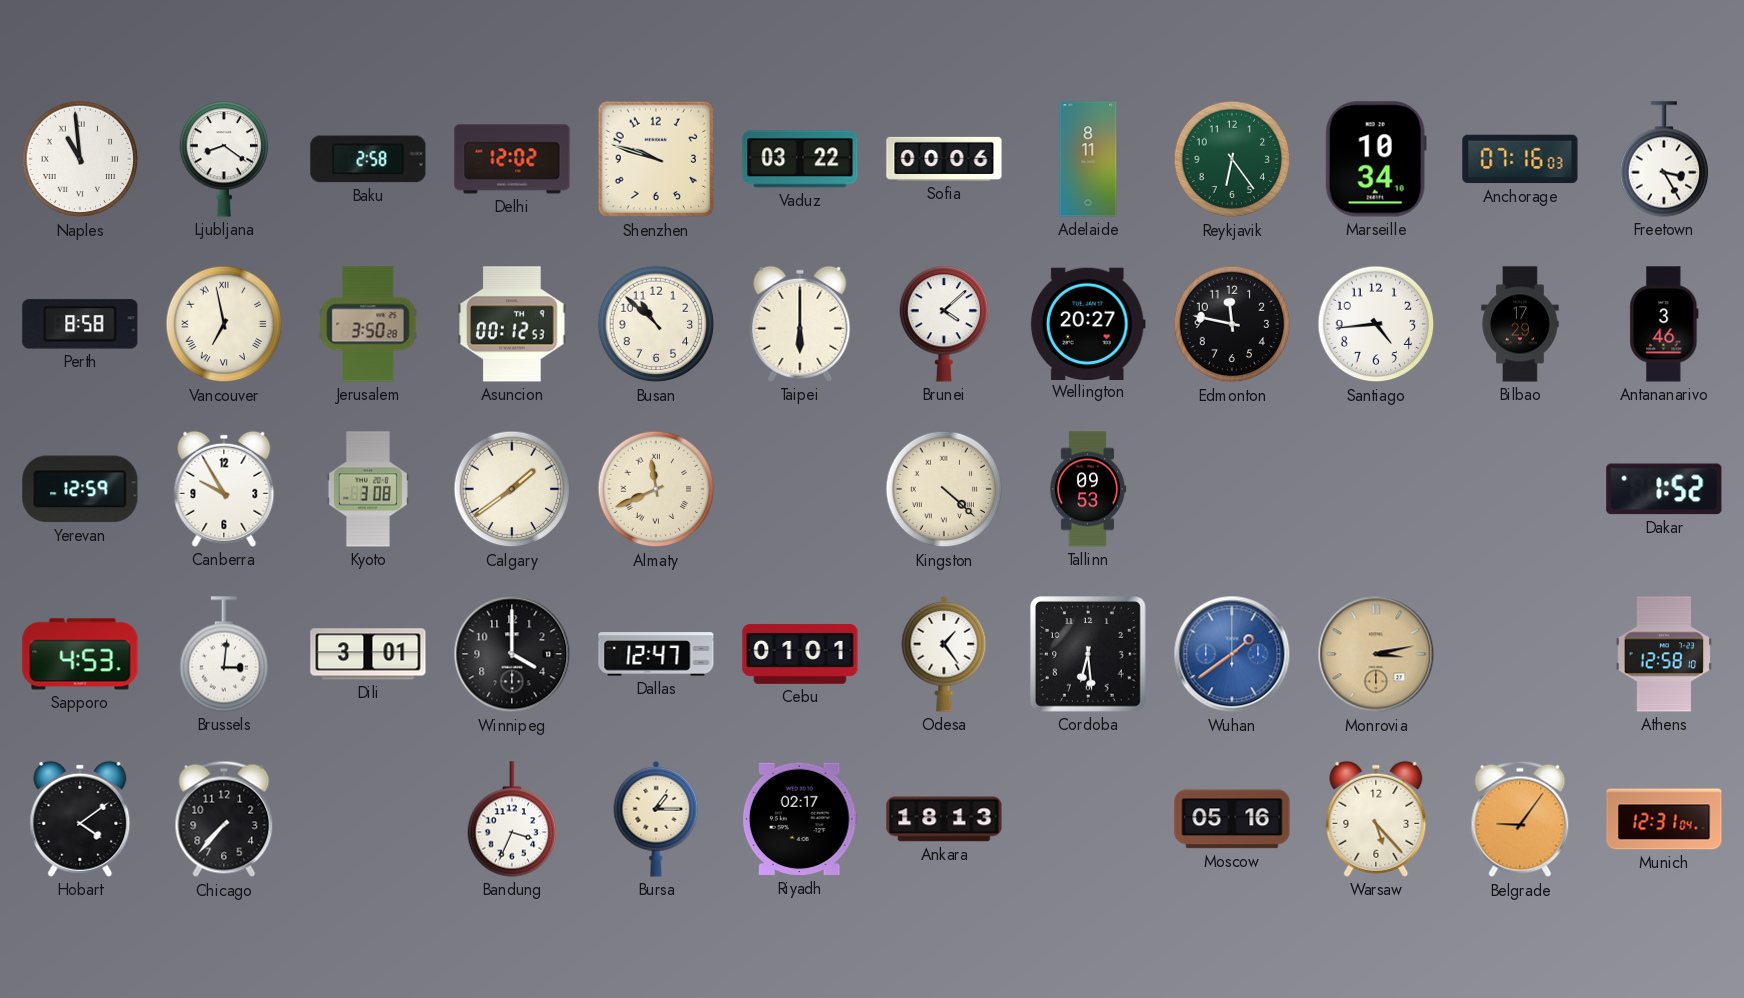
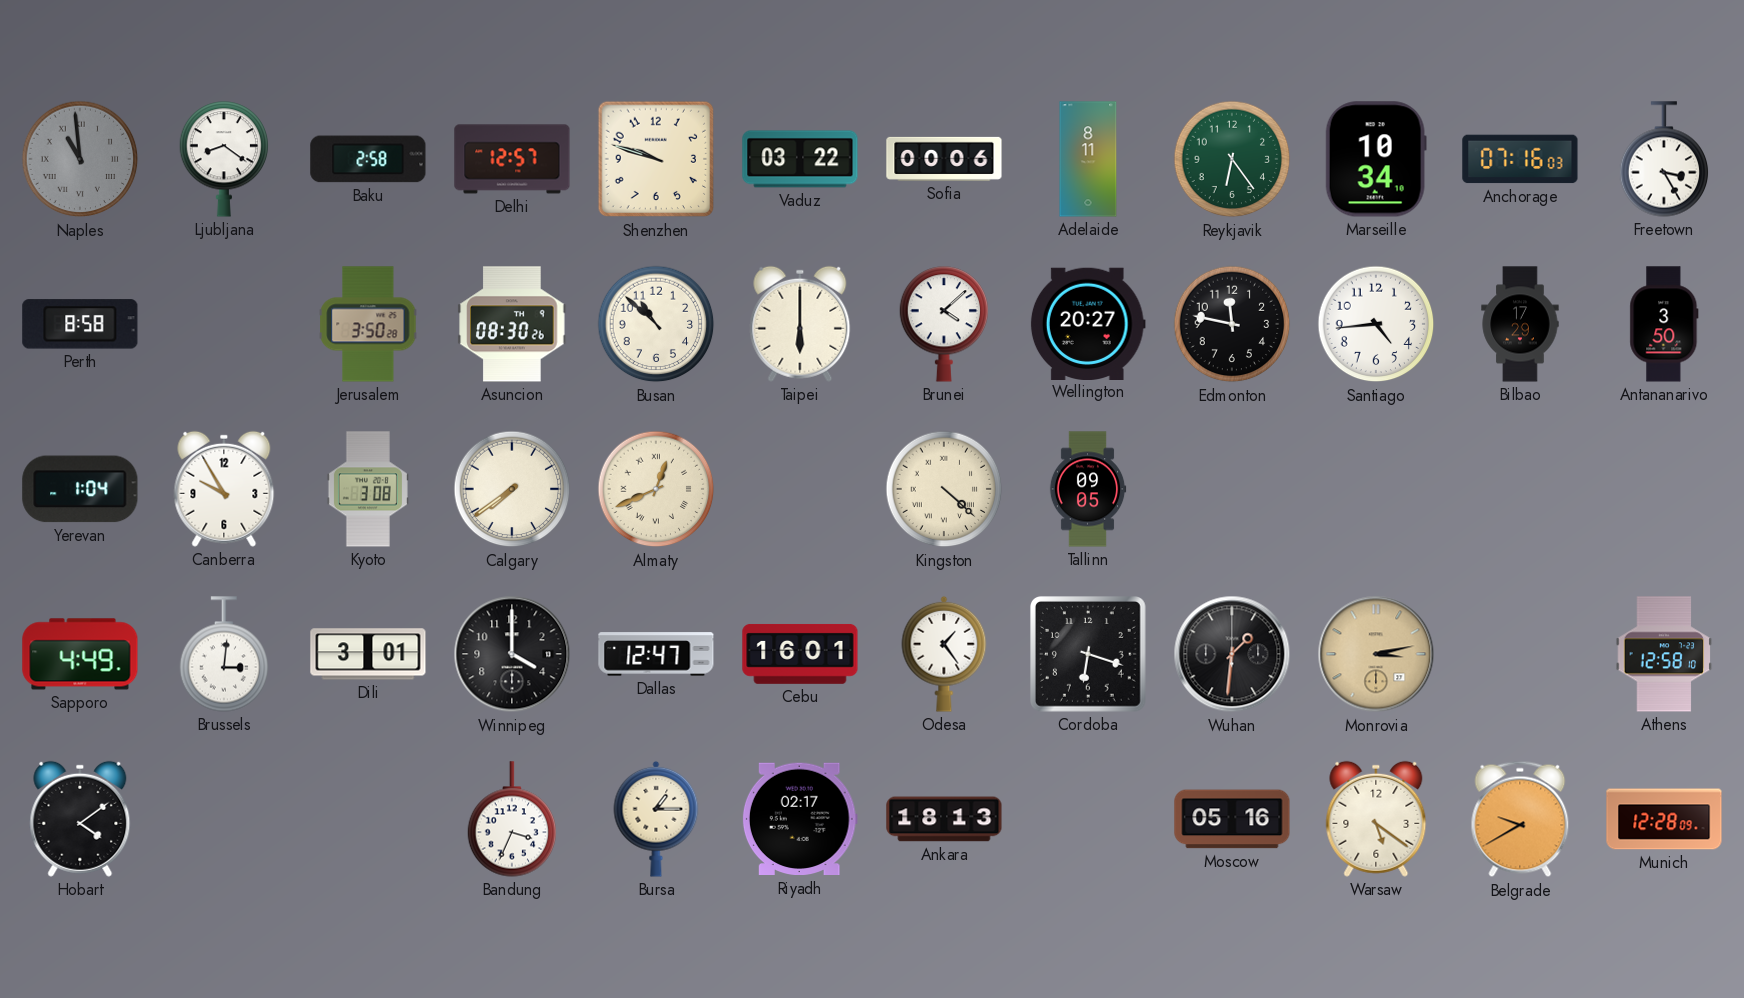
Naples dial: white -> grey
Delhi: 12:02 -> 12:57
Vancouver: 6:58 -> none
Asuncion: 00:12 -> 08:30
Antananarivo: 3:46 -> 3:50
Yerevan: 12:59 -> 1:04
Calgary: 1:39 -> 7:39
Almaty: 11:41 -> 12:41
Tallinn: 09:53 -> 09:05
Dakar: 1:52 -> none
Sapporo: 4:53 -> 4:49
Cebu: 01:01 -> 16:01
Cordoba: 6:29 -> 6:18
Wuhan: 1:39 -> 1:31
Wuhan dial: blue -> black
Chicago: 7:37 -> none
Warsaw: 5:23 -> 5:21
Belgrade: 9:06 -> 9:40
Munich: 12:31 -> 12:28
